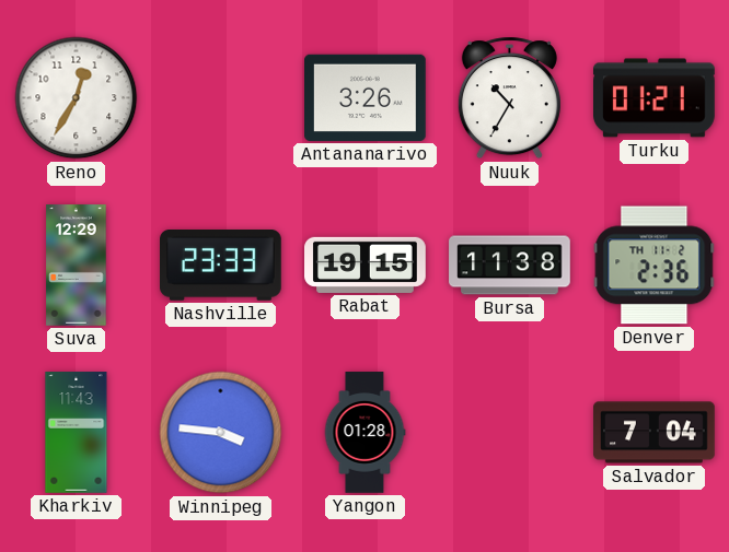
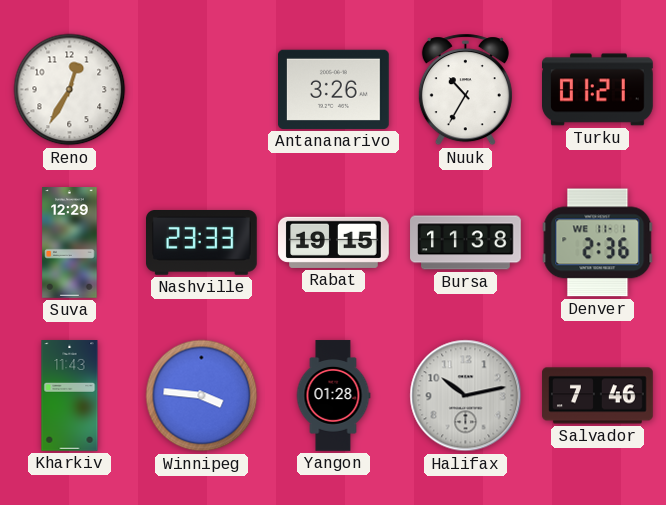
Denver date: TH 11-2 -> WE 11-1
Halifax: none -> 10:13
Salvador: 7:04 -> 7:46
